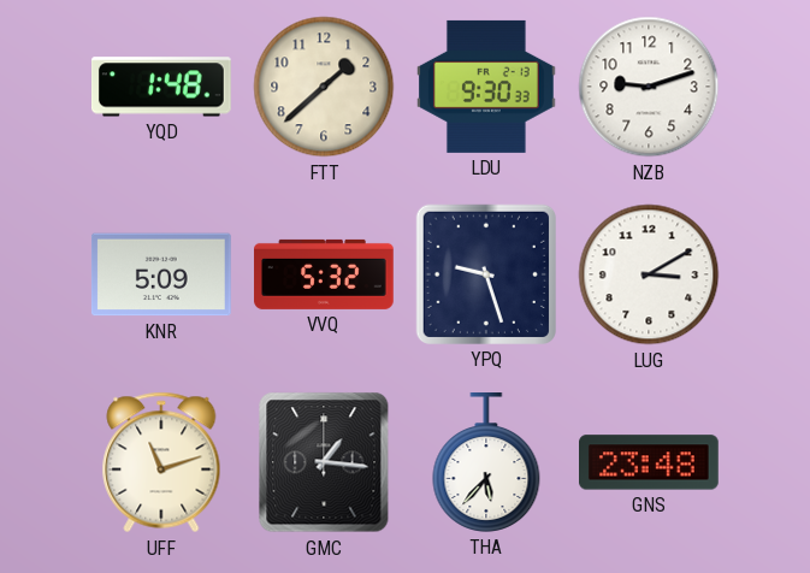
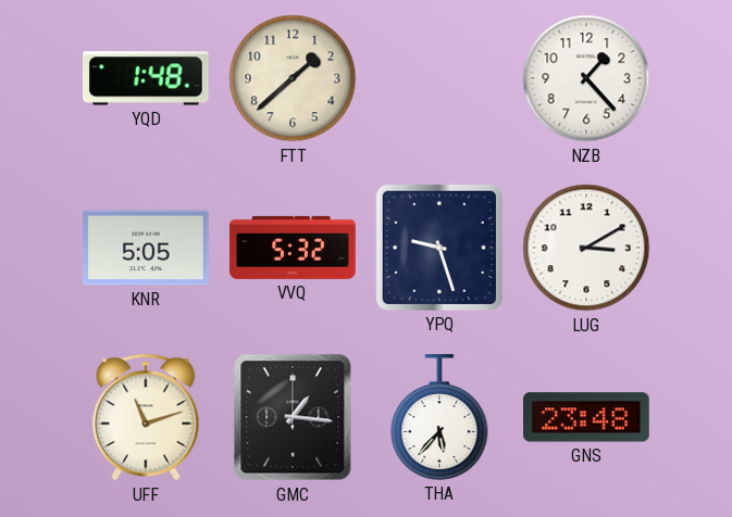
LDU: 9:30 -> none
NZB: 9:12 -> 1:23
KNR: 5:09 -> 5:05
